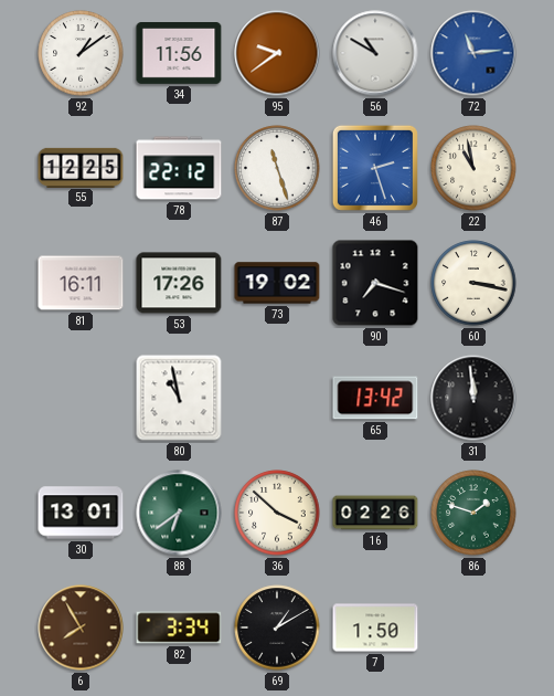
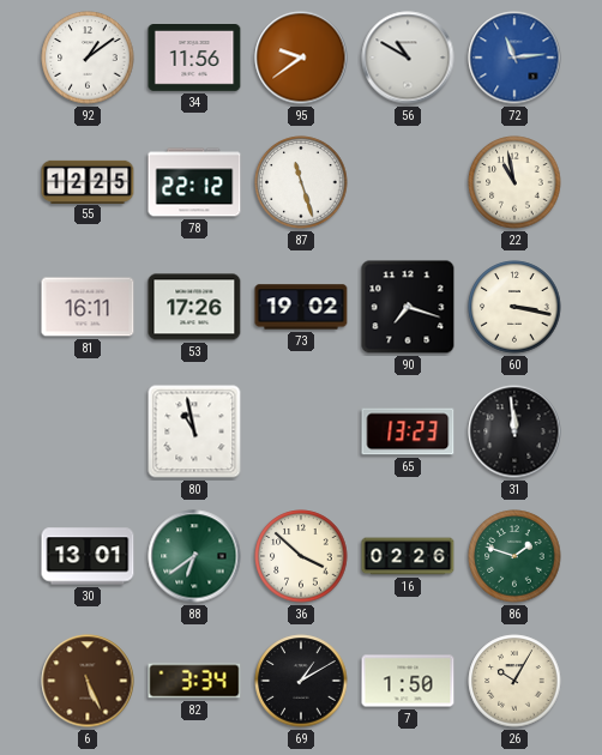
46: 2:27 -> none
65: 13:42 -> 13:23
6: 7:55 -> 5:26
26: none -> 10:05
